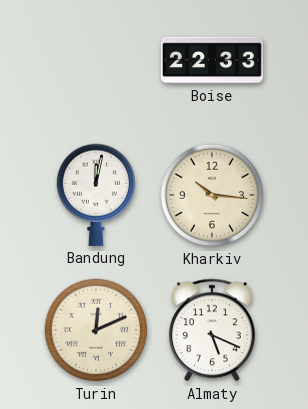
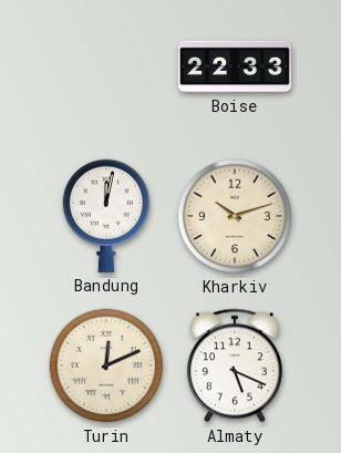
Kharkiv: 10:16 -> 10:12
